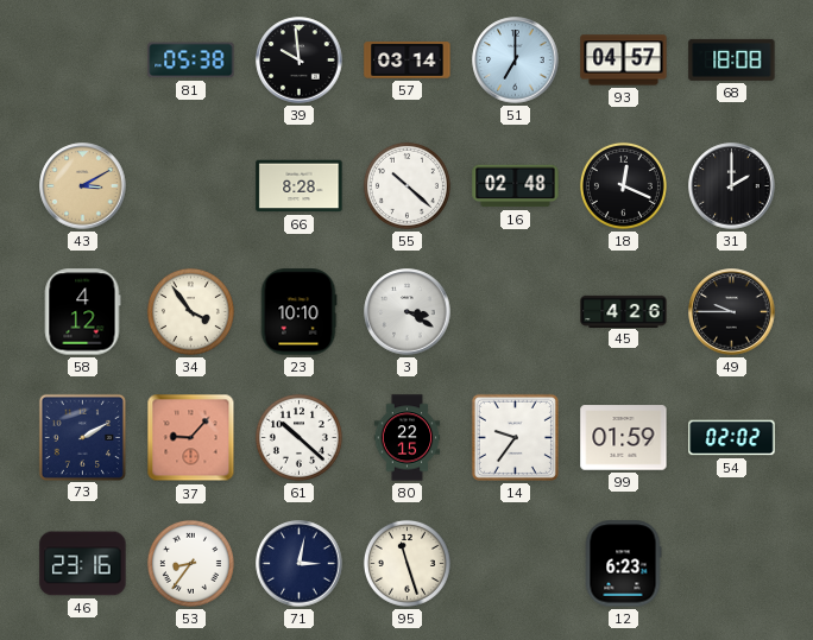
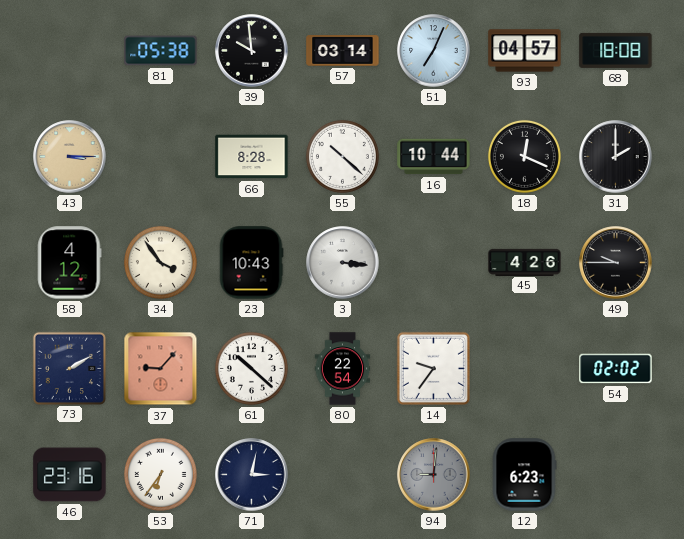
51: 7:00 -> 7:04
43: 3:10 -> 3:15
16: 02:48 -> 10:44
23: 10:10 -> 10:43
3: 3:20 -> 3:16
80: 22:15 -> 22:54
99: 01:59 -> none
53: 8:36 -> 6:36
95: 11:27 -> none
94: none -> 9:01
